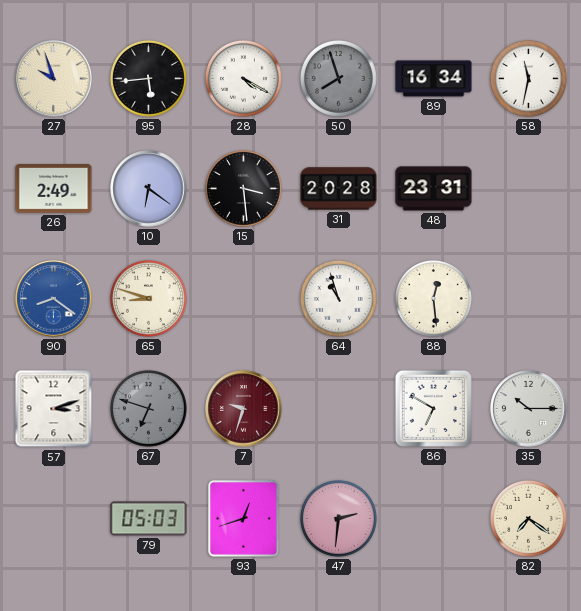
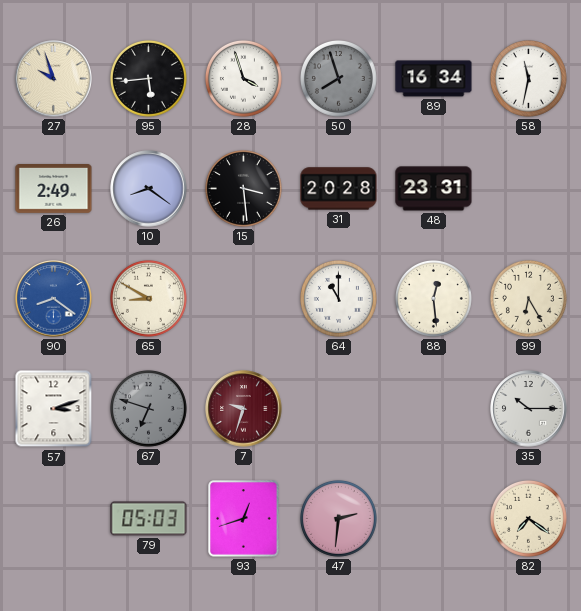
28: 4:20 -> 3:57
10: 6:21 -> 8:21
65: 8:48 -> 8:50
64: 10:57 -> 11:00
99: none -> 6:25
86: 6:50 -> none
